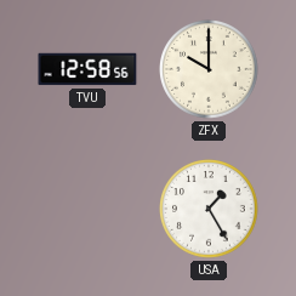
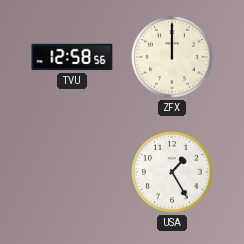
ZFX: 10:00 -> 12:00
